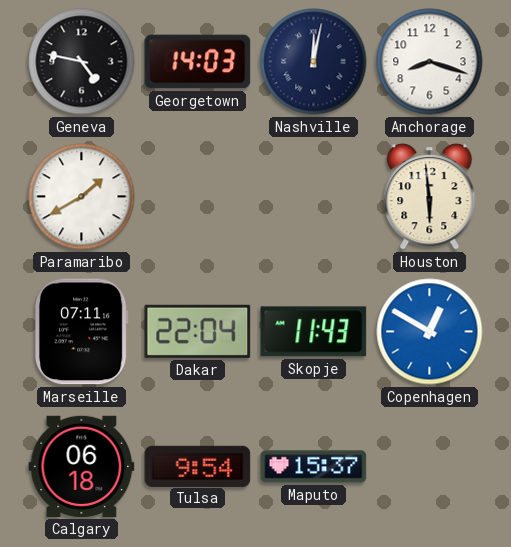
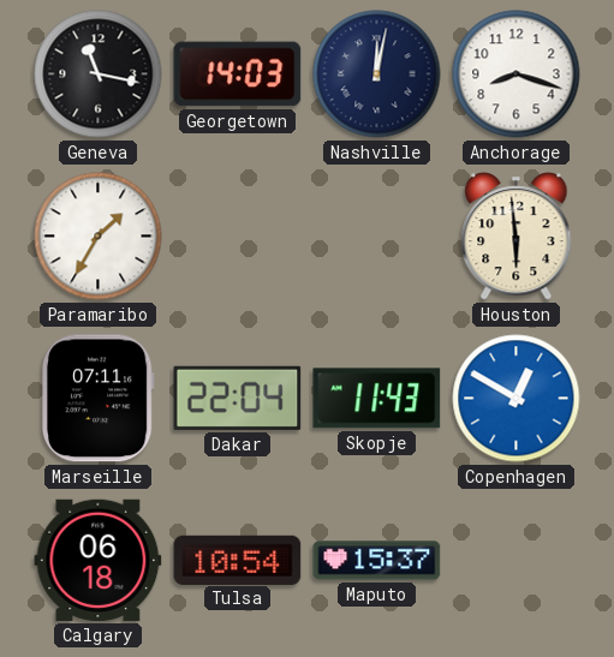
Geneva: 4:47 -> 11:17
Paramaribo: 1:40 -> 1:35
Tulsa: 9:54 -> 10:54
